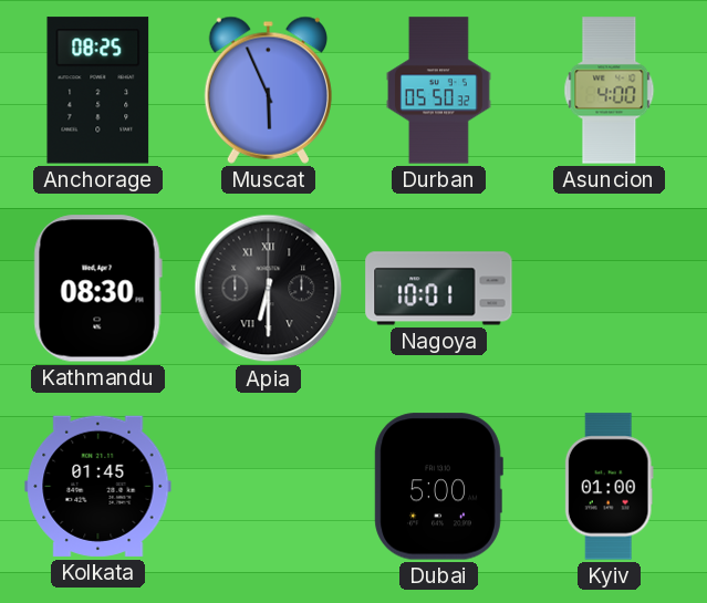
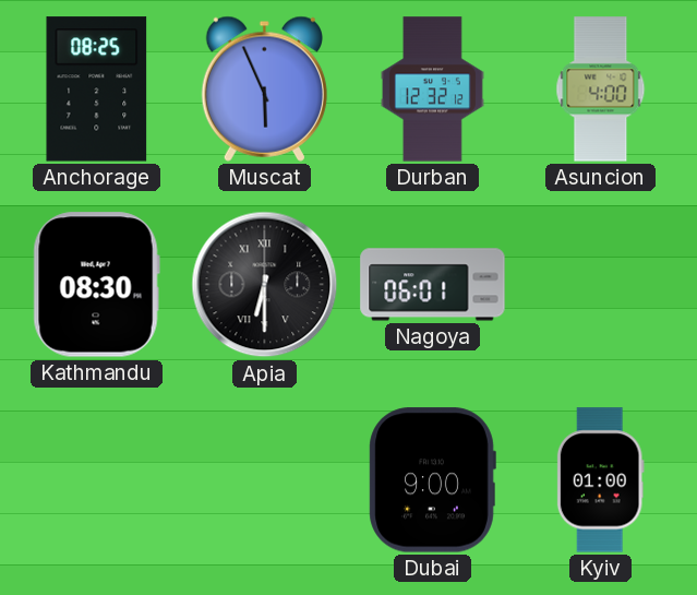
Durban: 05:50 -> 12:32
Nagoya: 10:01 -> 06:01
Kolkata: 01:45 -> none
Dubai: 5:00 -> 9:00
